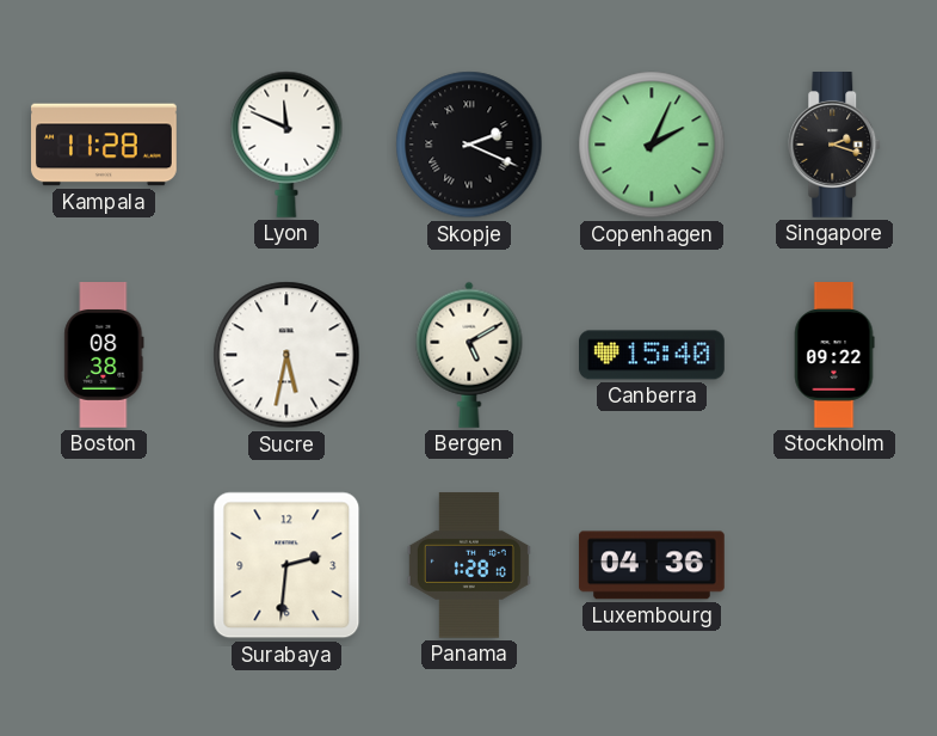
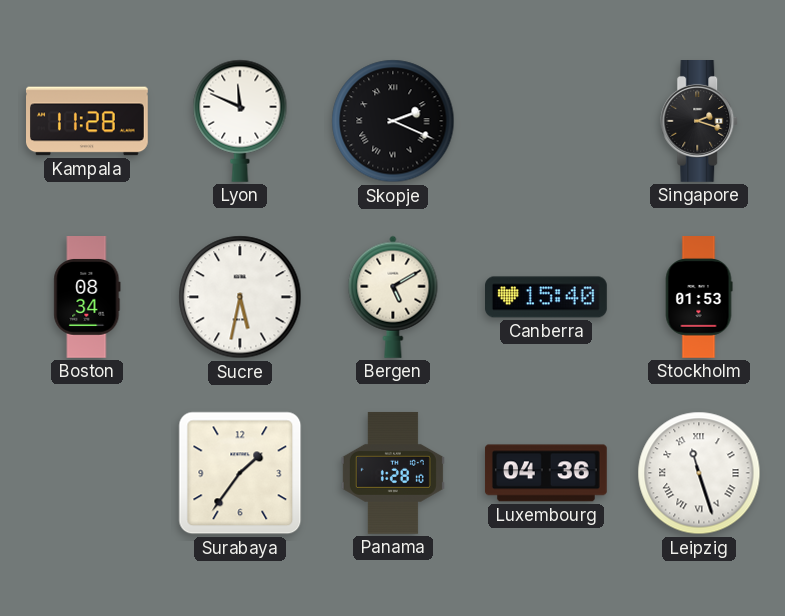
Copenhagen: 2:04 -> none
Boston: 08:38 -> 08:34
Stockholm: 09:22 -> 01:53
Surabaya: 2:31 -> 1:36
Leipzig: none -> 11:27
